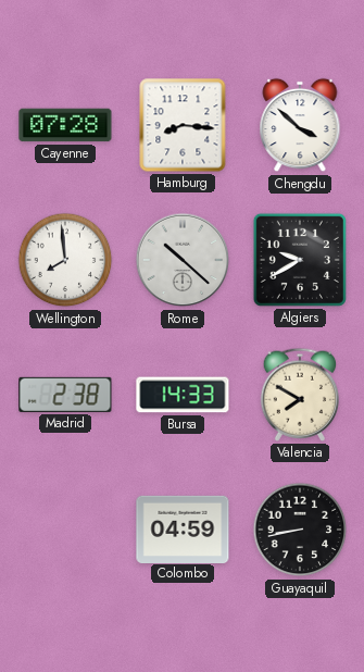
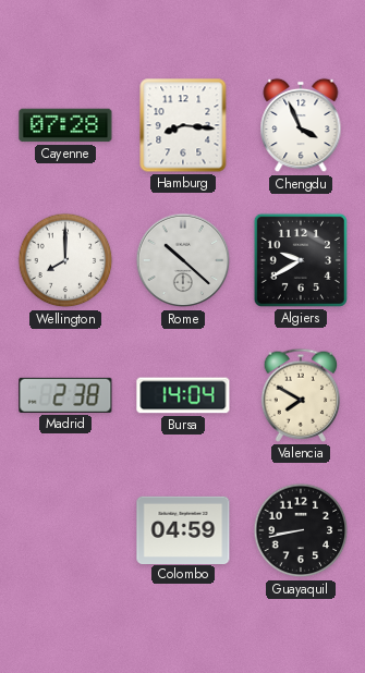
Chengdu: 3:52 -> 3:56
Wellington: 7:59 -> 8:00
Bursa: 14:33 -> 14:04
